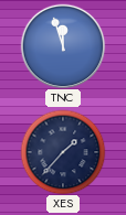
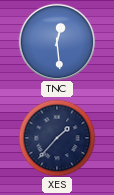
TNC: 11:57 -> 12:29
